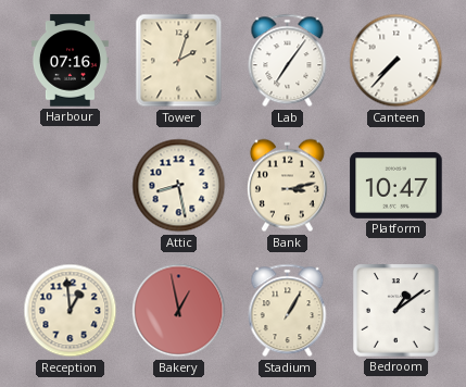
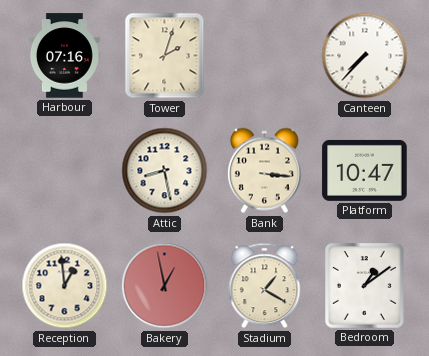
Lab: 7:06 -> none
Bank: 3:13 -> 3:16
Stadium: 1:05 -> 1:20
